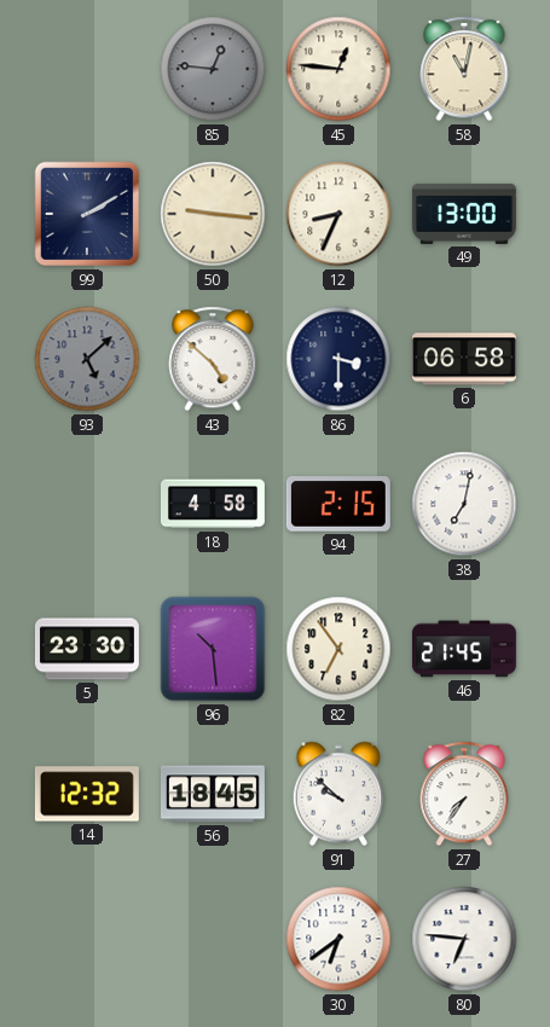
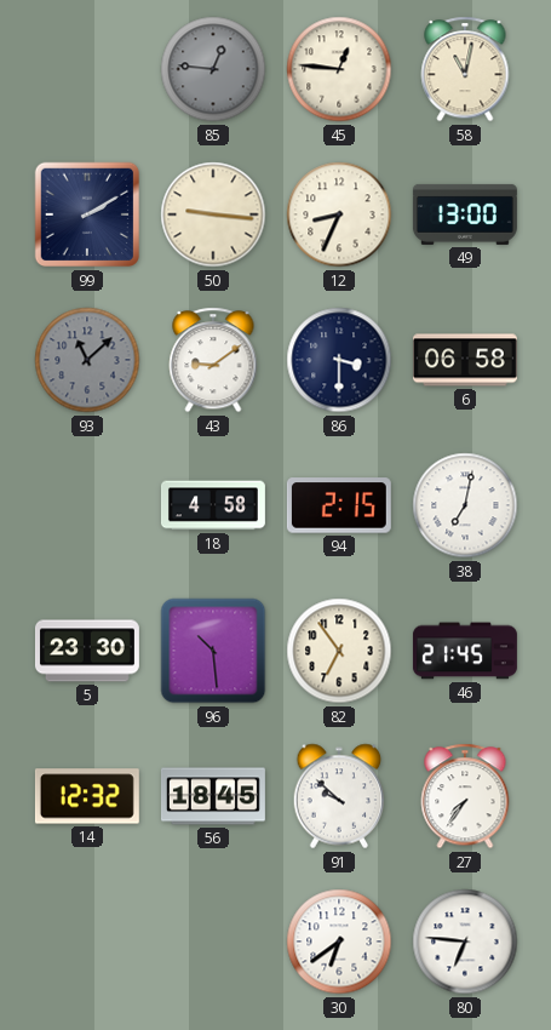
93: 5:08 -> 11:08
43: 4:52 -> 9:09
